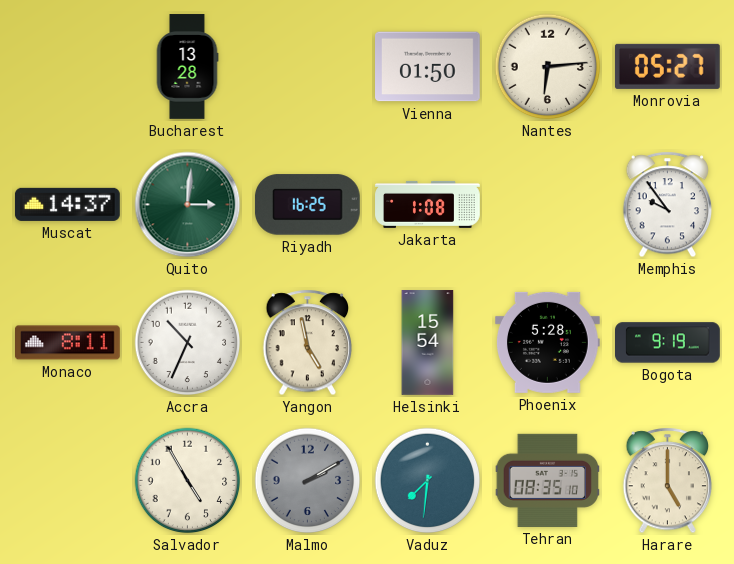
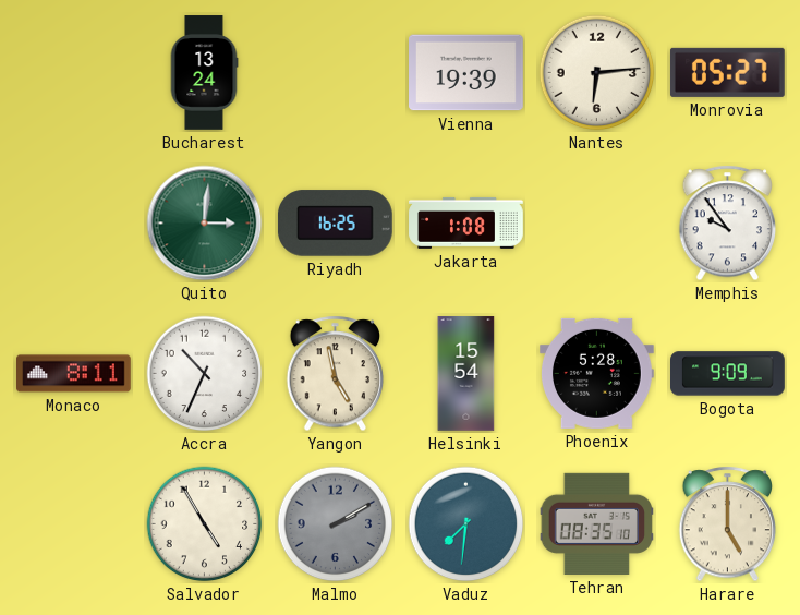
Bucharest: 13:28 -> 13:24
Vienna: 01:50 -> 19:39
Muscat: 14:37 -> none
Bogota: 9:19 -> 9:09
